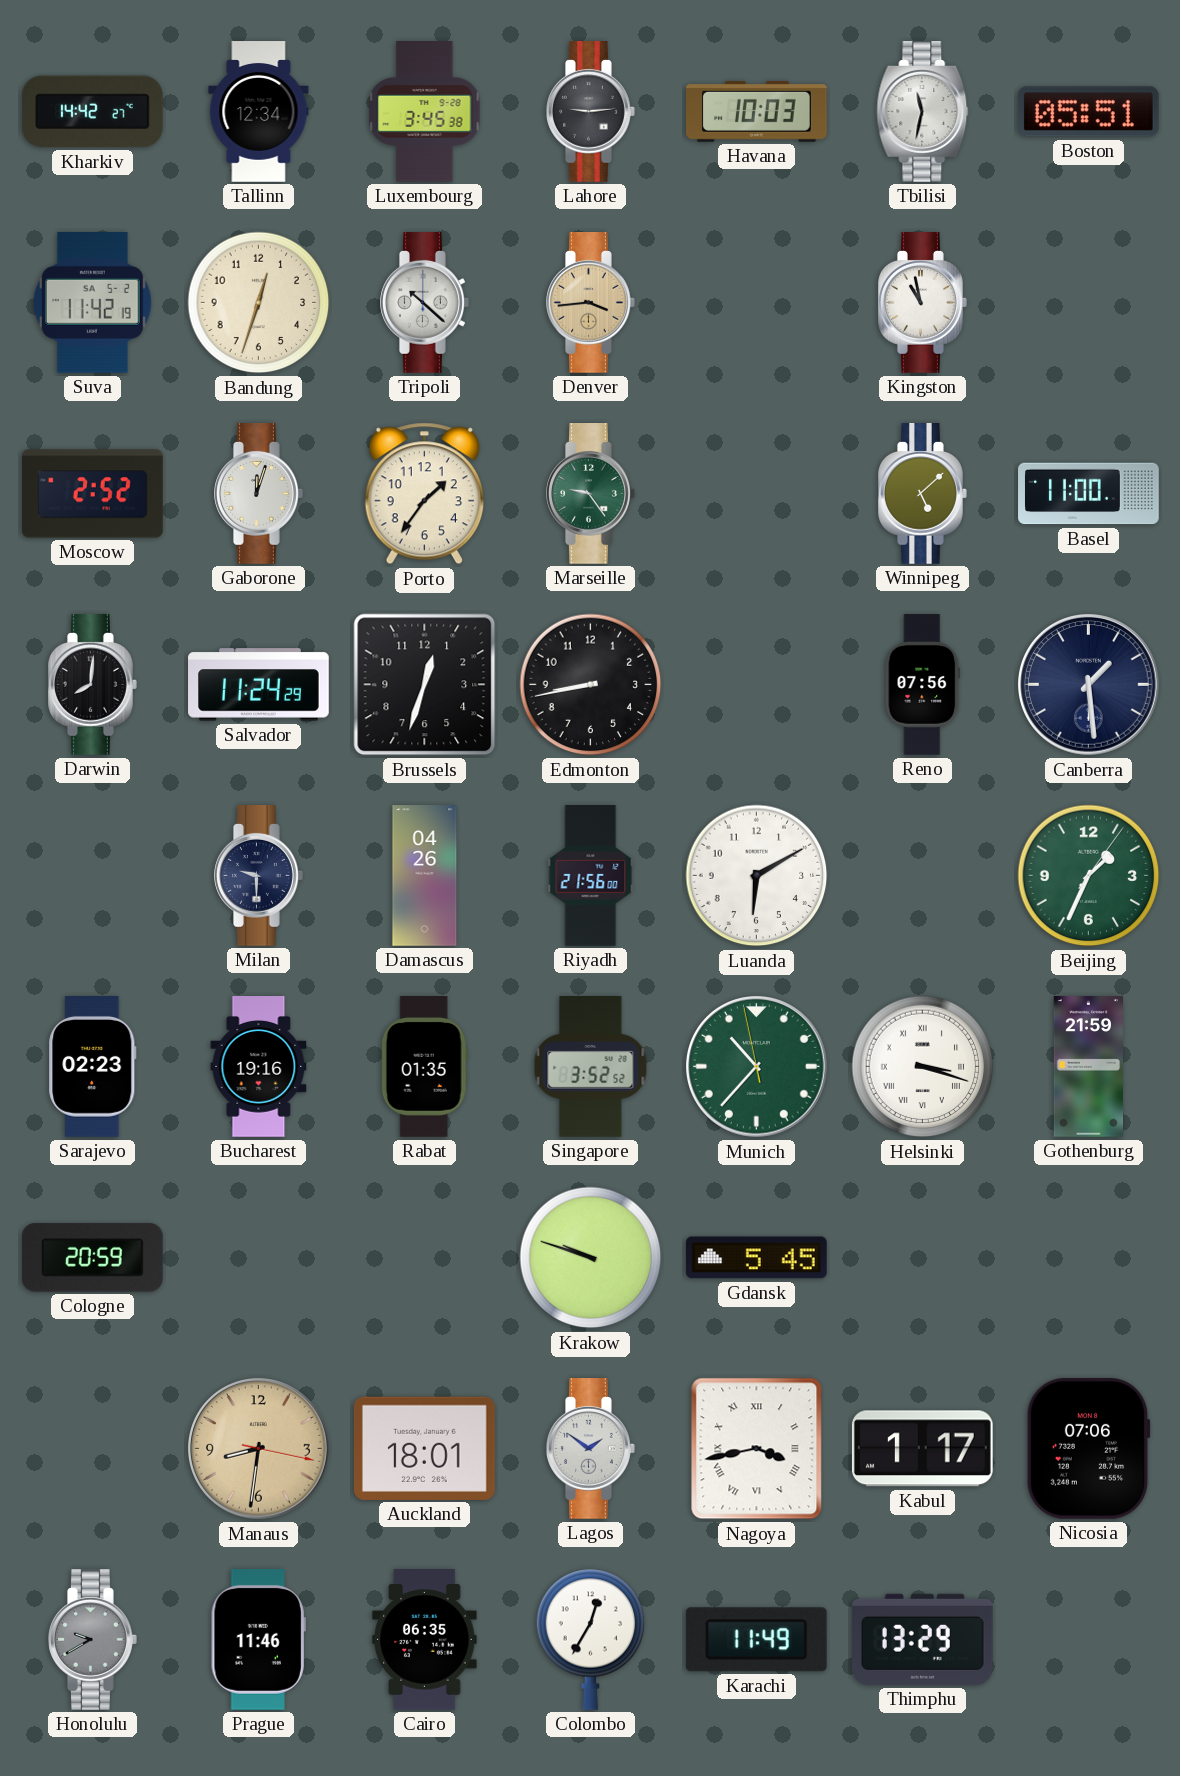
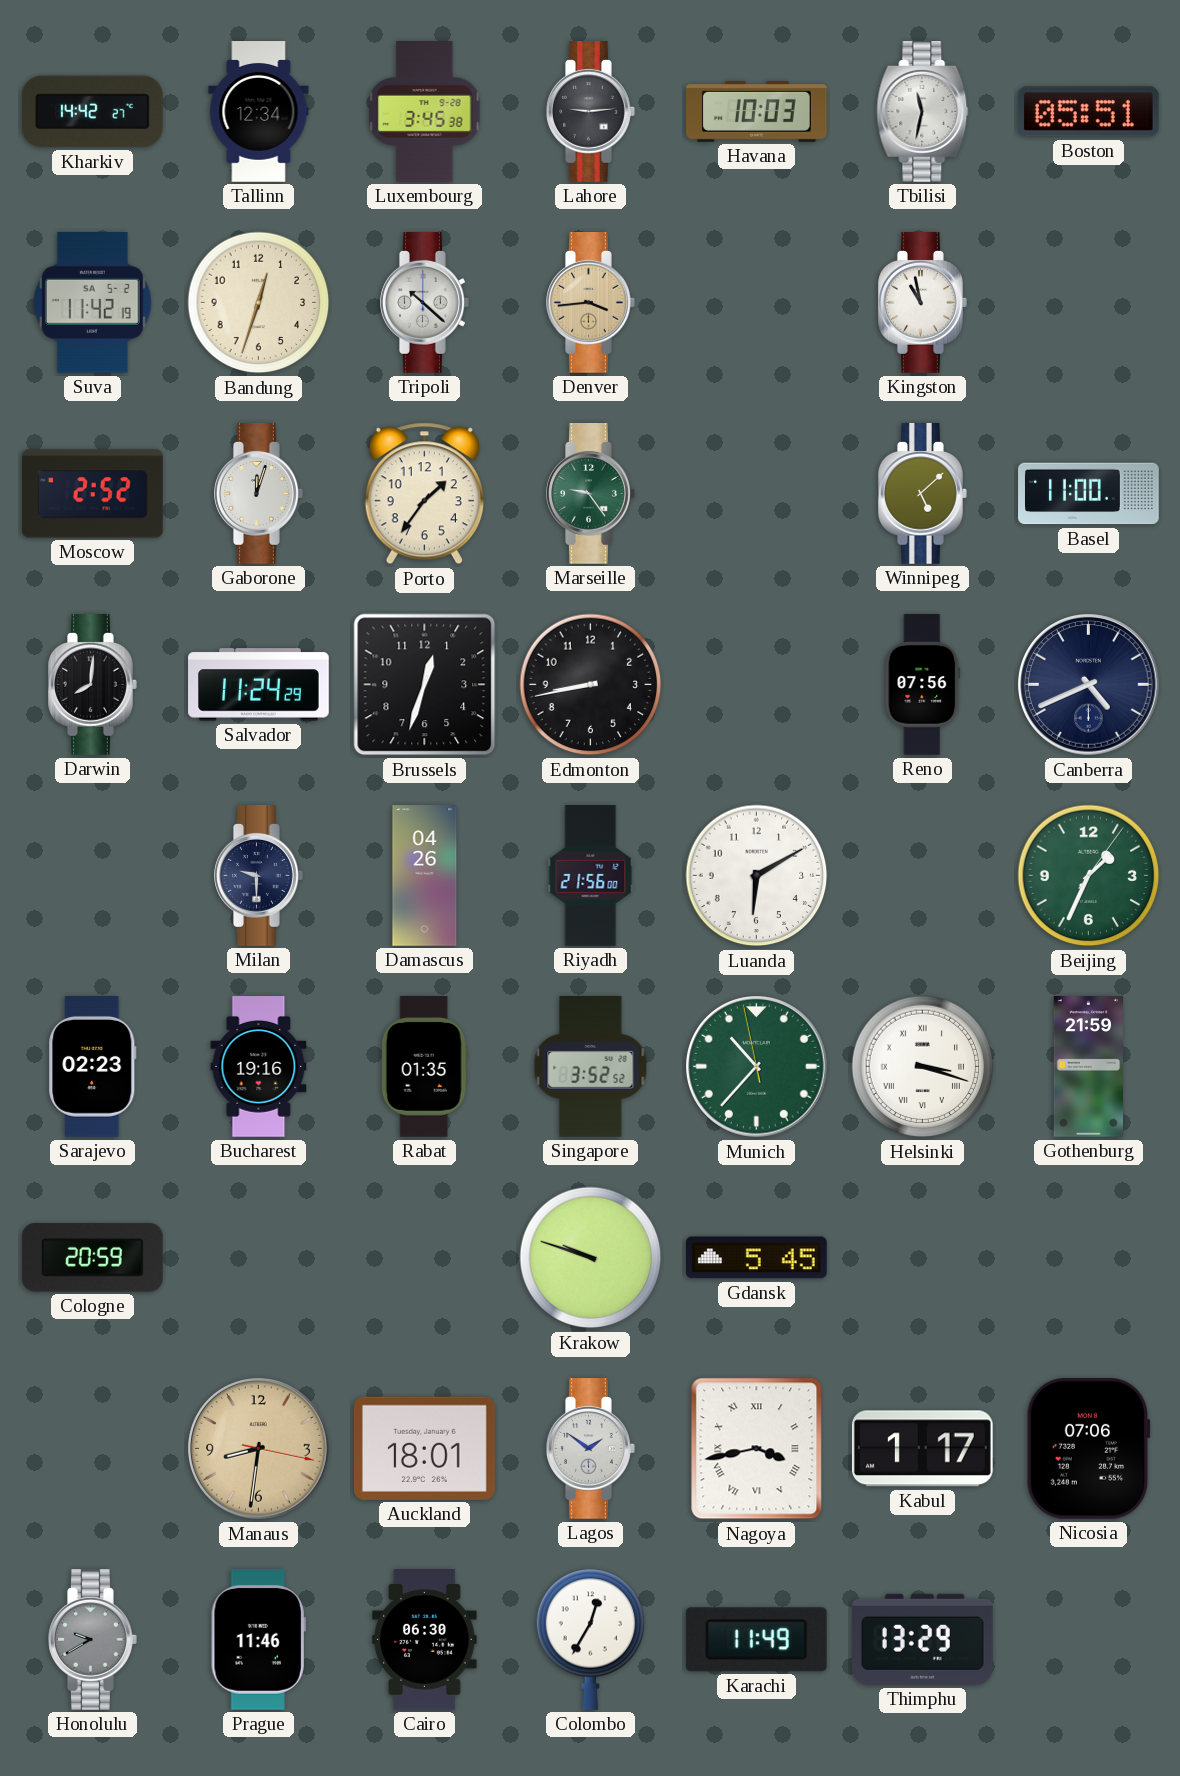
Canberra: 1:29 -> 4:41
Cairo: 06:35 -> 06:30
